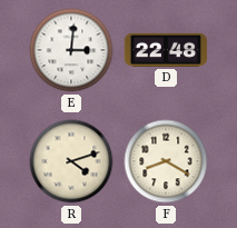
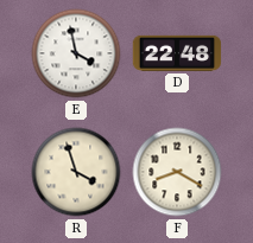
E: 3:01 -> 3:58
R: 4:12 -> 3:57
